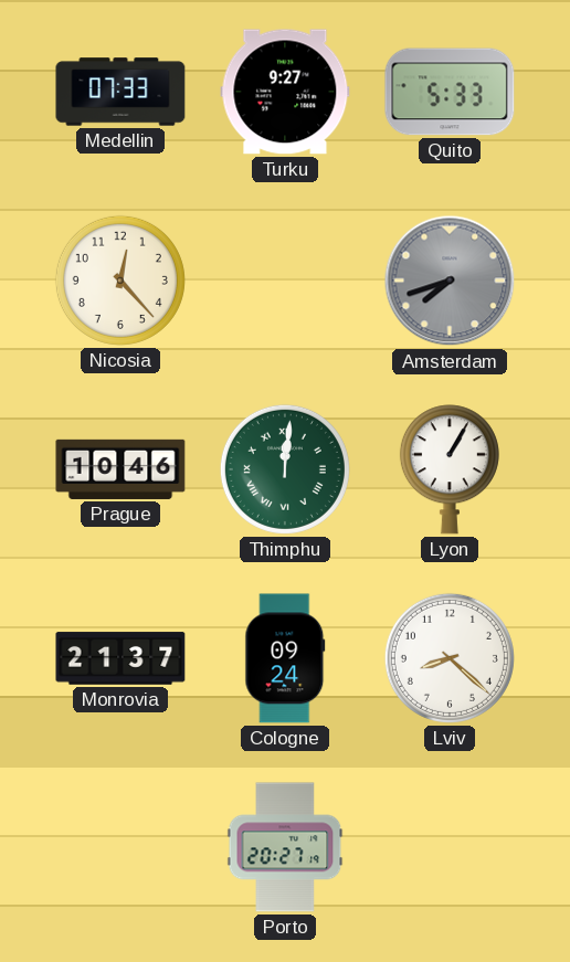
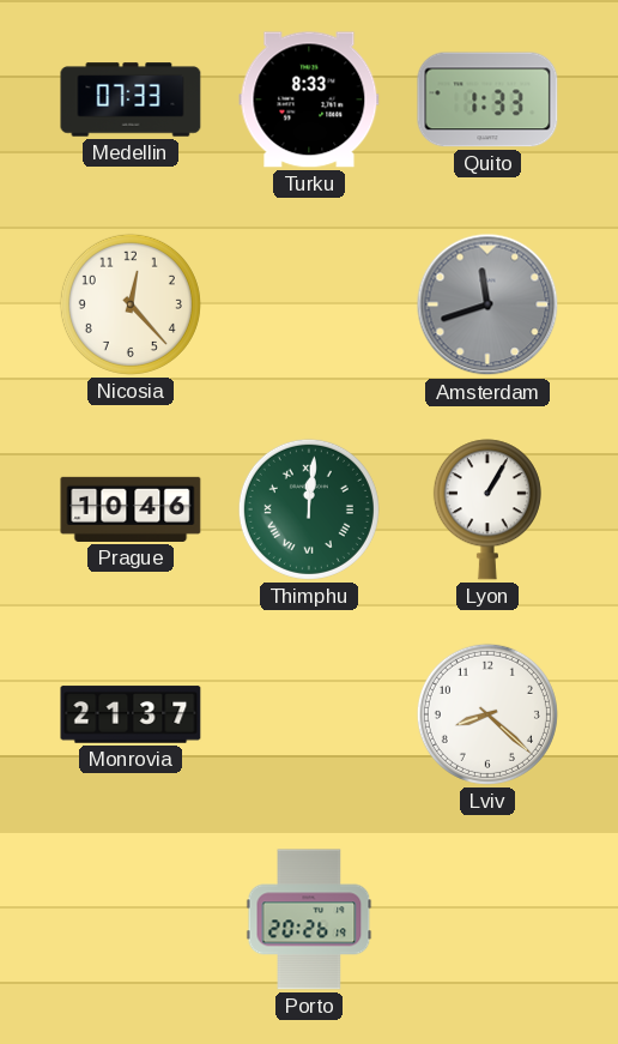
Turku: 9:27 -> 8:33
Quito: 5:33 -> 1:33
Amsterdam: 7:42 -> 11:42
Cologne: 09:24 -> none
Porto: 20:27 -> 20:26
